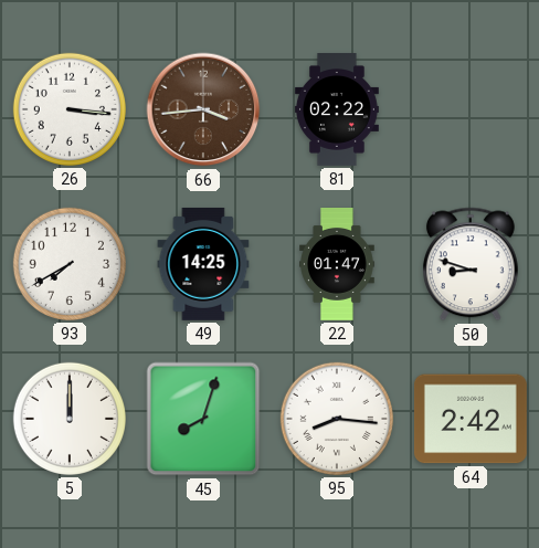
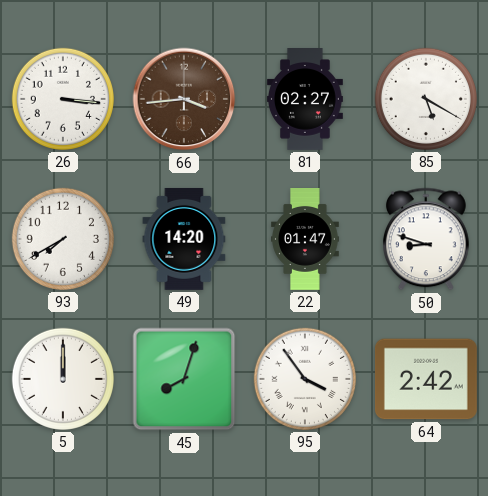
81: 02:22 -> 02:27
85: none -> 5:20
49: 14:25 -> 14:20
95: 8:16 -> 3:54
